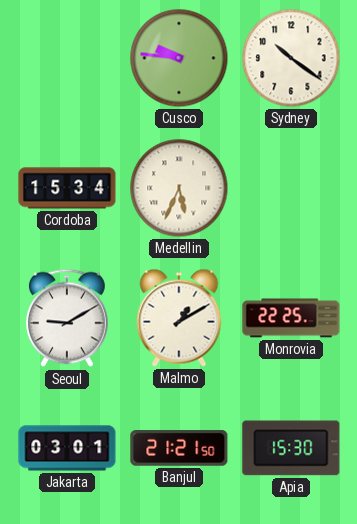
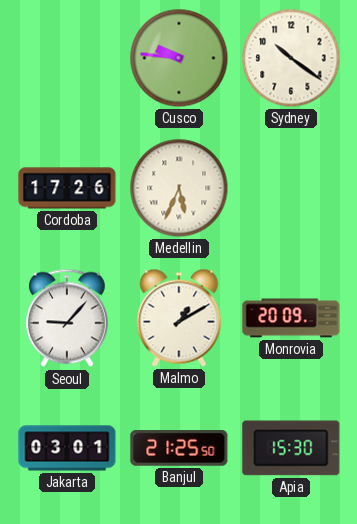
Cordoba: 15:34 -> 17:26
Seoul: 9:10 -> 9:07
Monrovia: 22:25 -> 20:09
Banjul: 21:21 -> 21:25
